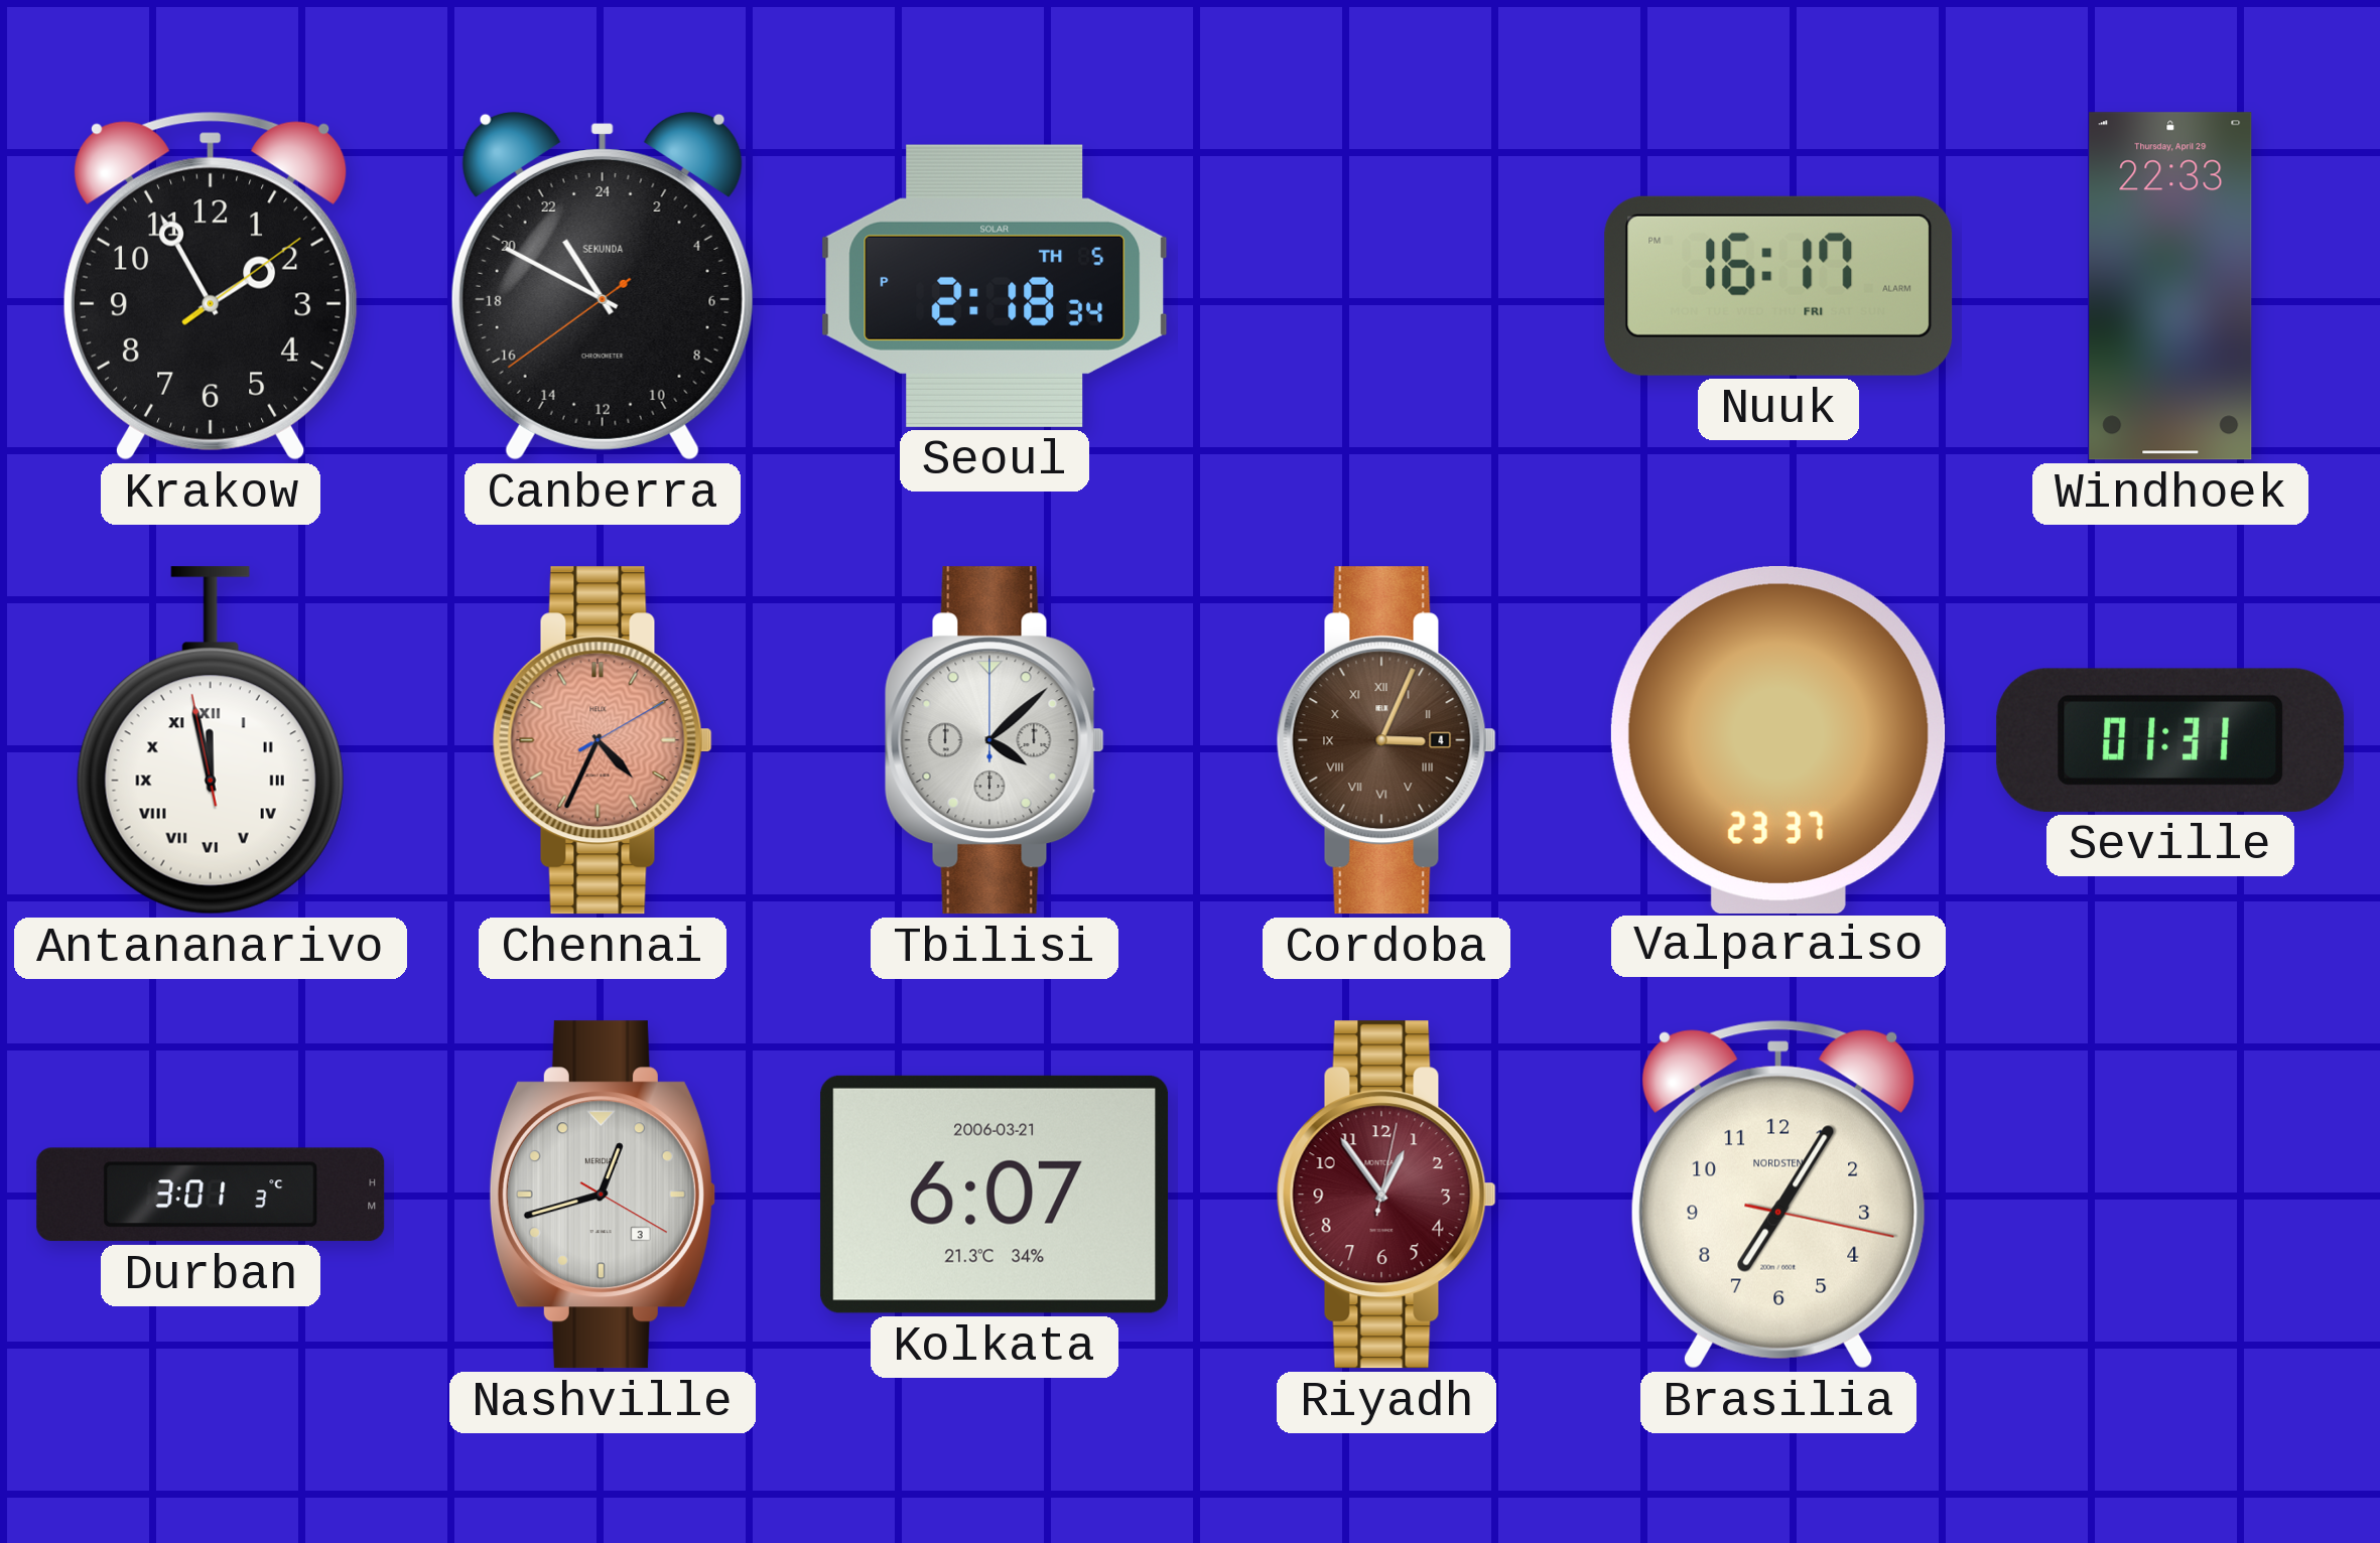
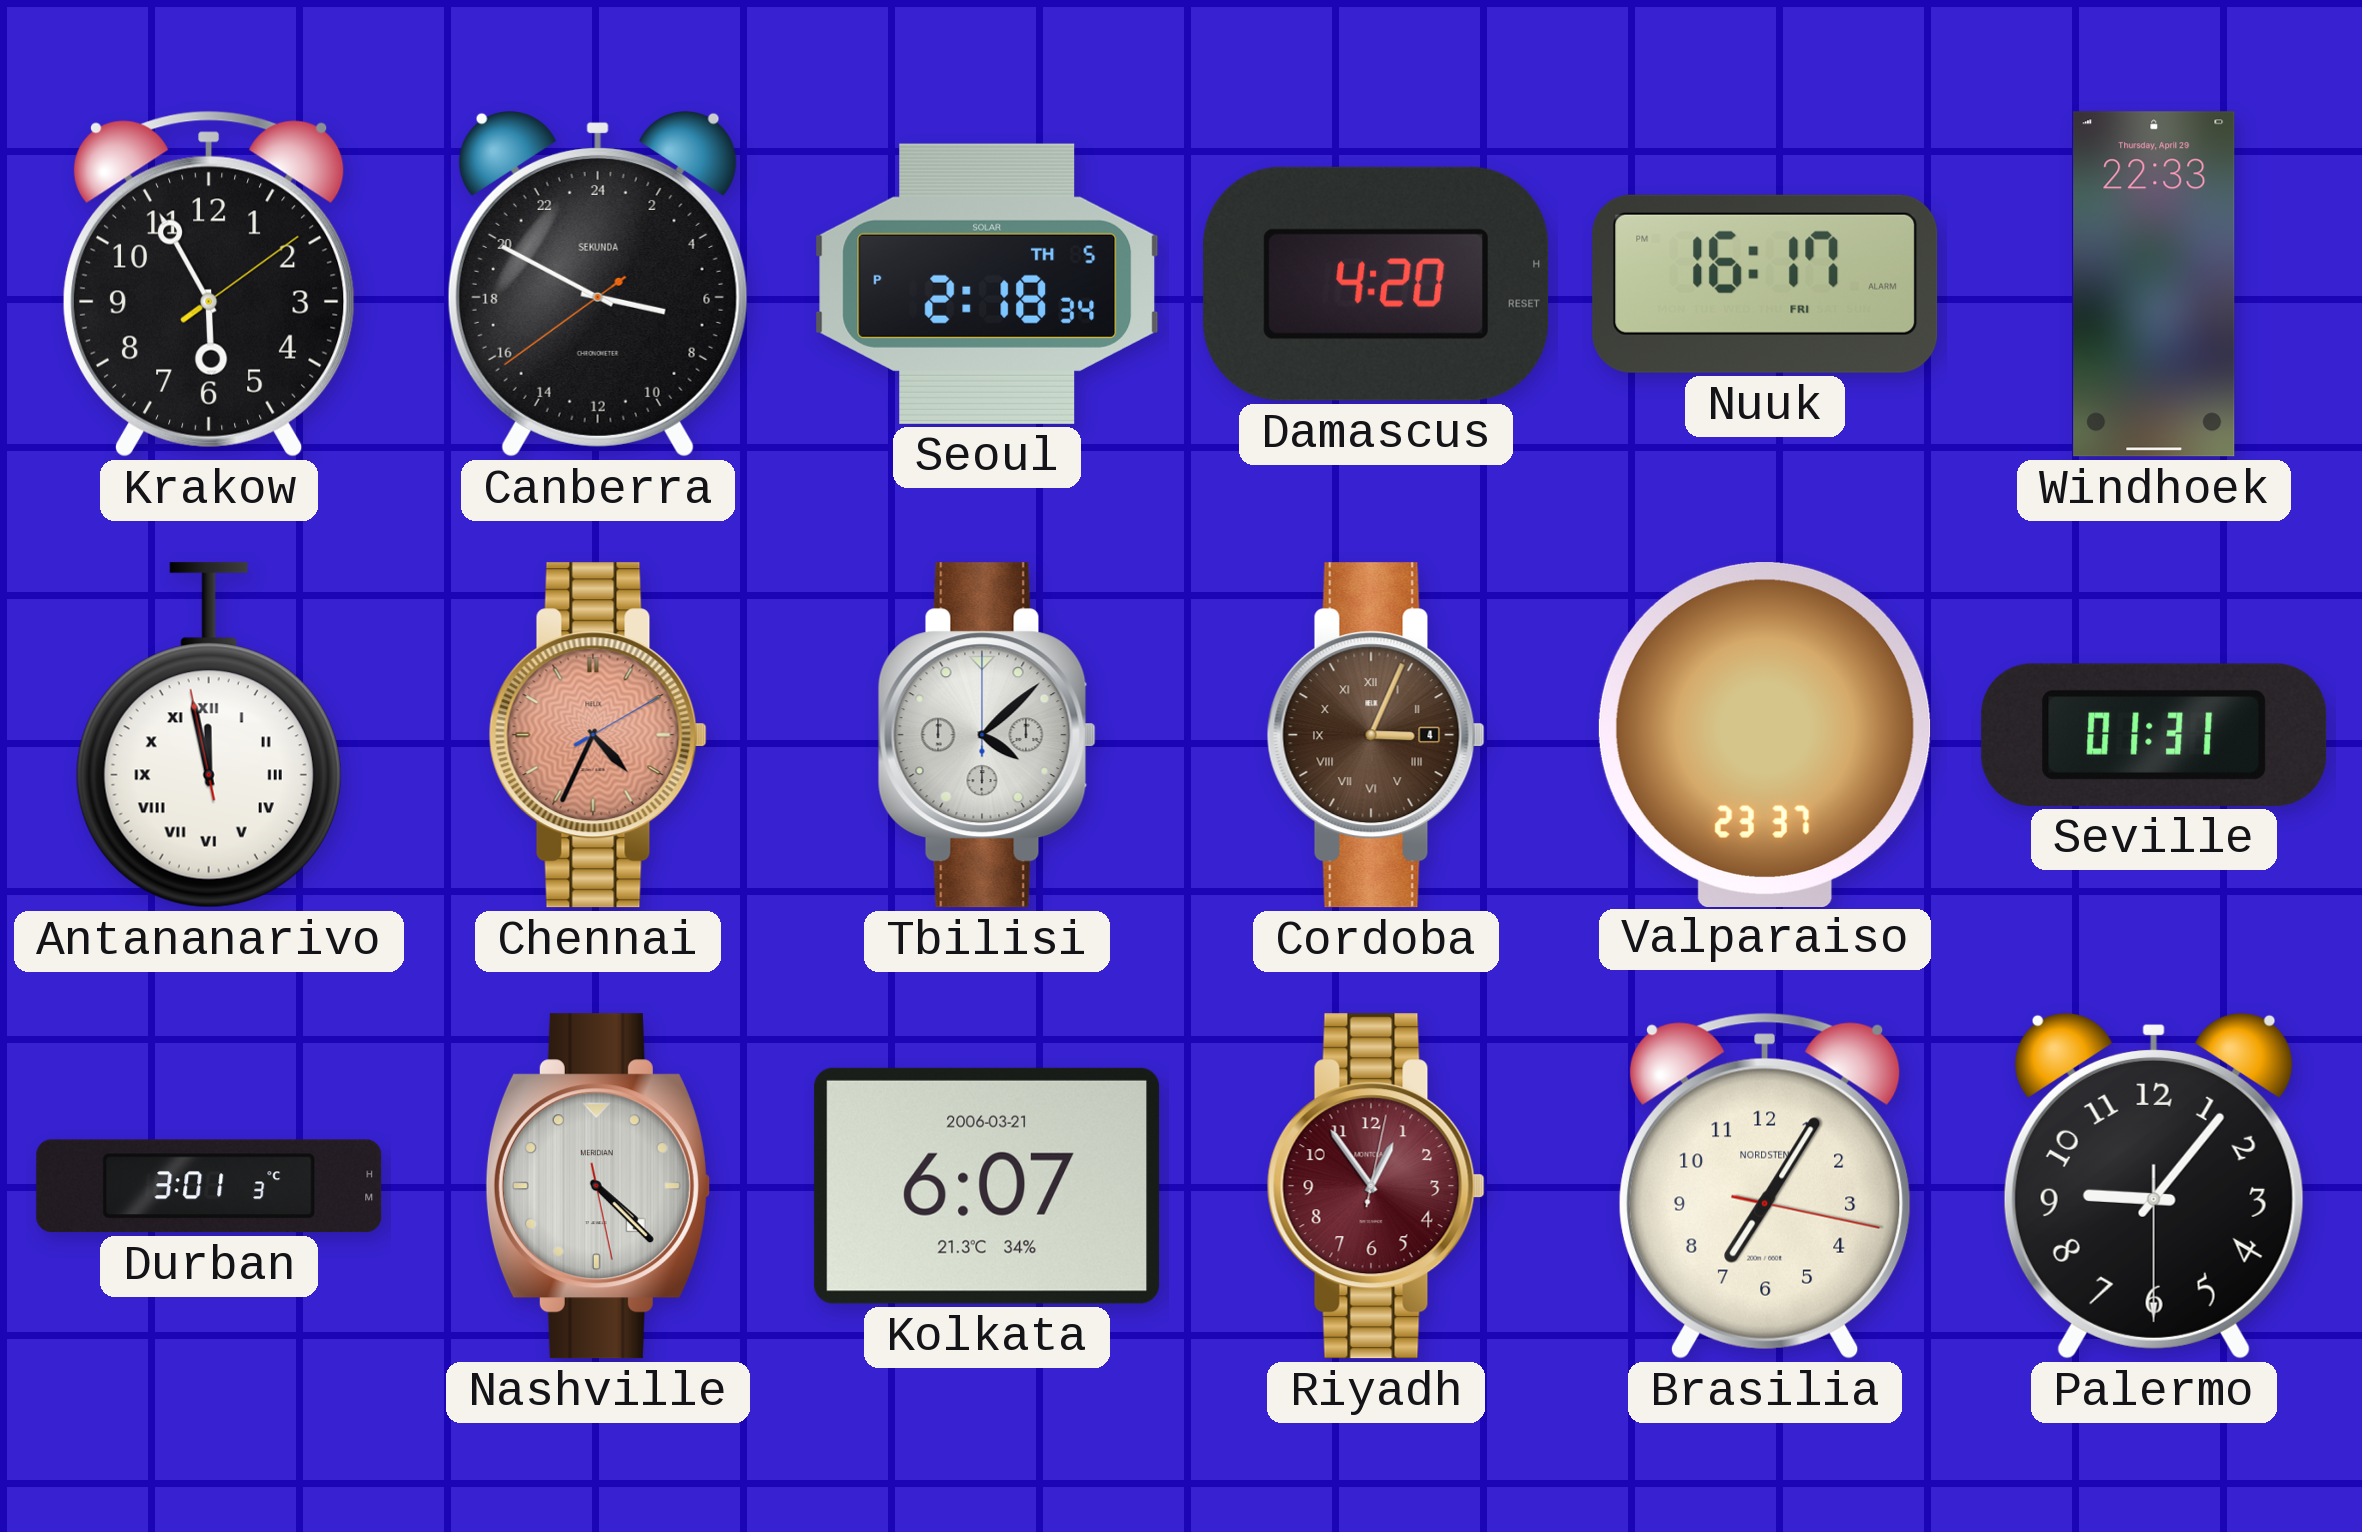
Krakow: 1:55 -> 5:55
Canberra: 21:49 -> 6:49
Damascus: none -> 4:20
Nashville: 12:42 -> 4:22
Palermo: none -> 9:06
